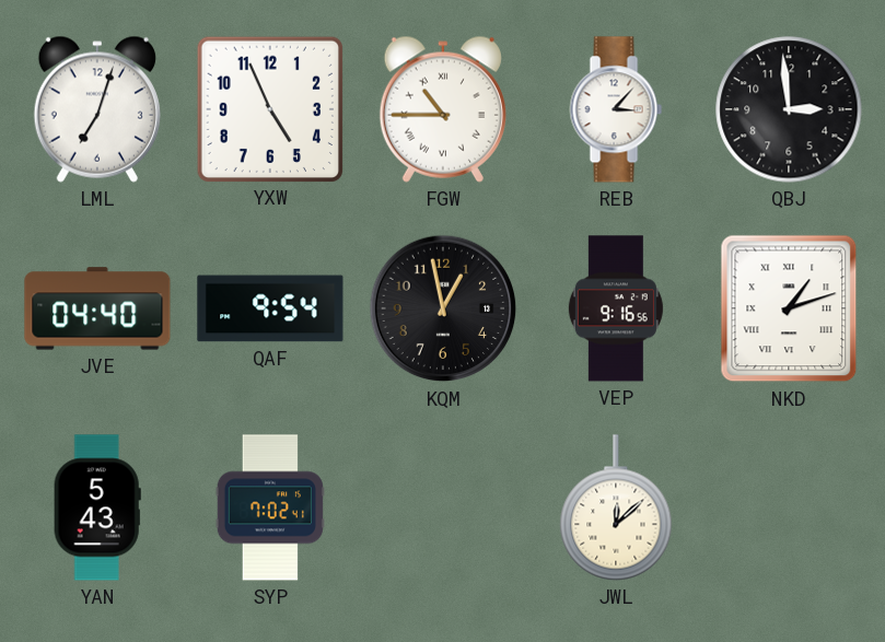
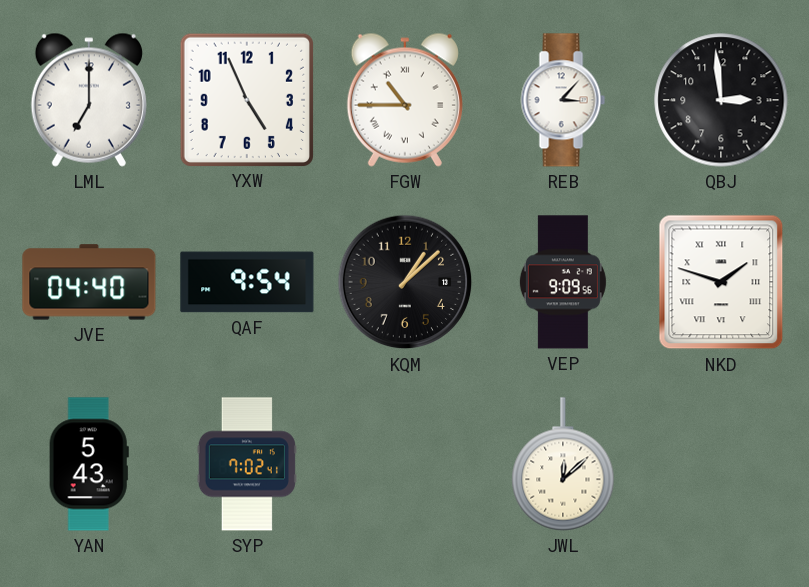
LML: 7:03 -> 7:00
KQM: 12:58 -> 1:08
VEP: 9:16 -> 9:09
NKD: 1:12 -> 1:48
